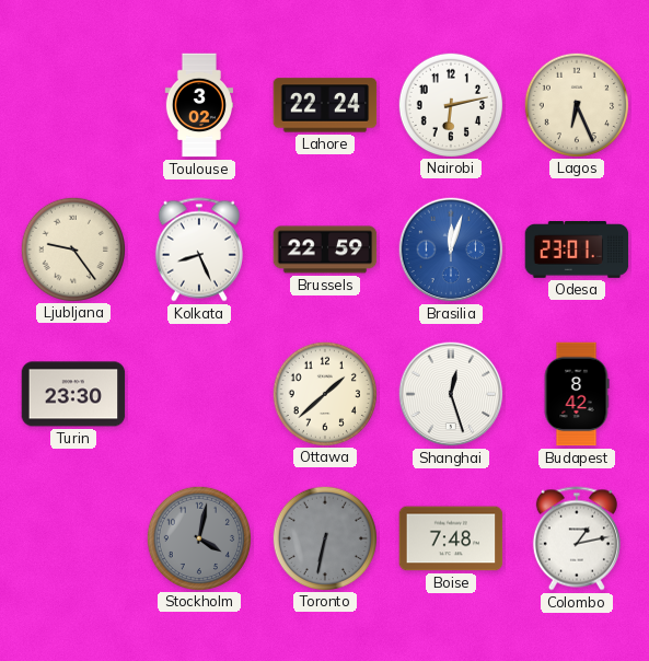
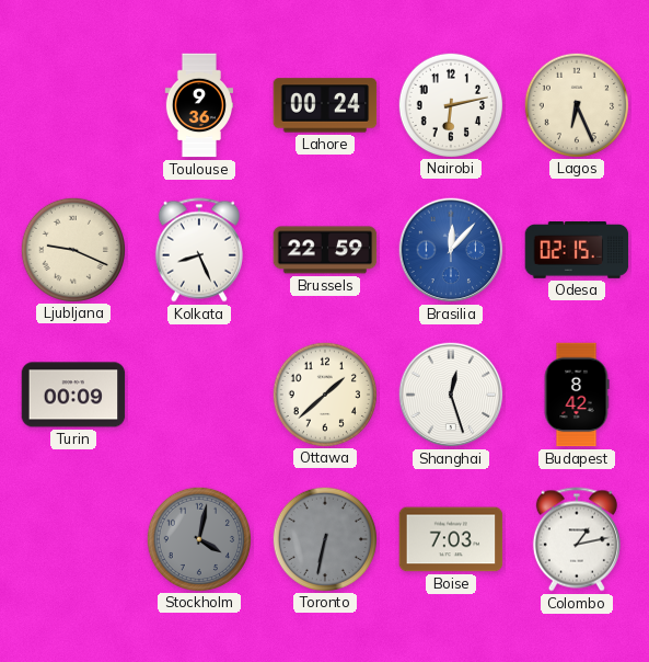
Toulouse: 3:02 -> 9:36
Lahore: 22:24 -> 00:24
Ljubljana: 9:24 -> 9:19
Brasilia: 12:03 -> 12:07
Odesa: 23:01 -> 02:15
Turin: 23:30 -> 00:09
Boise: 7:48 -> 7:03
